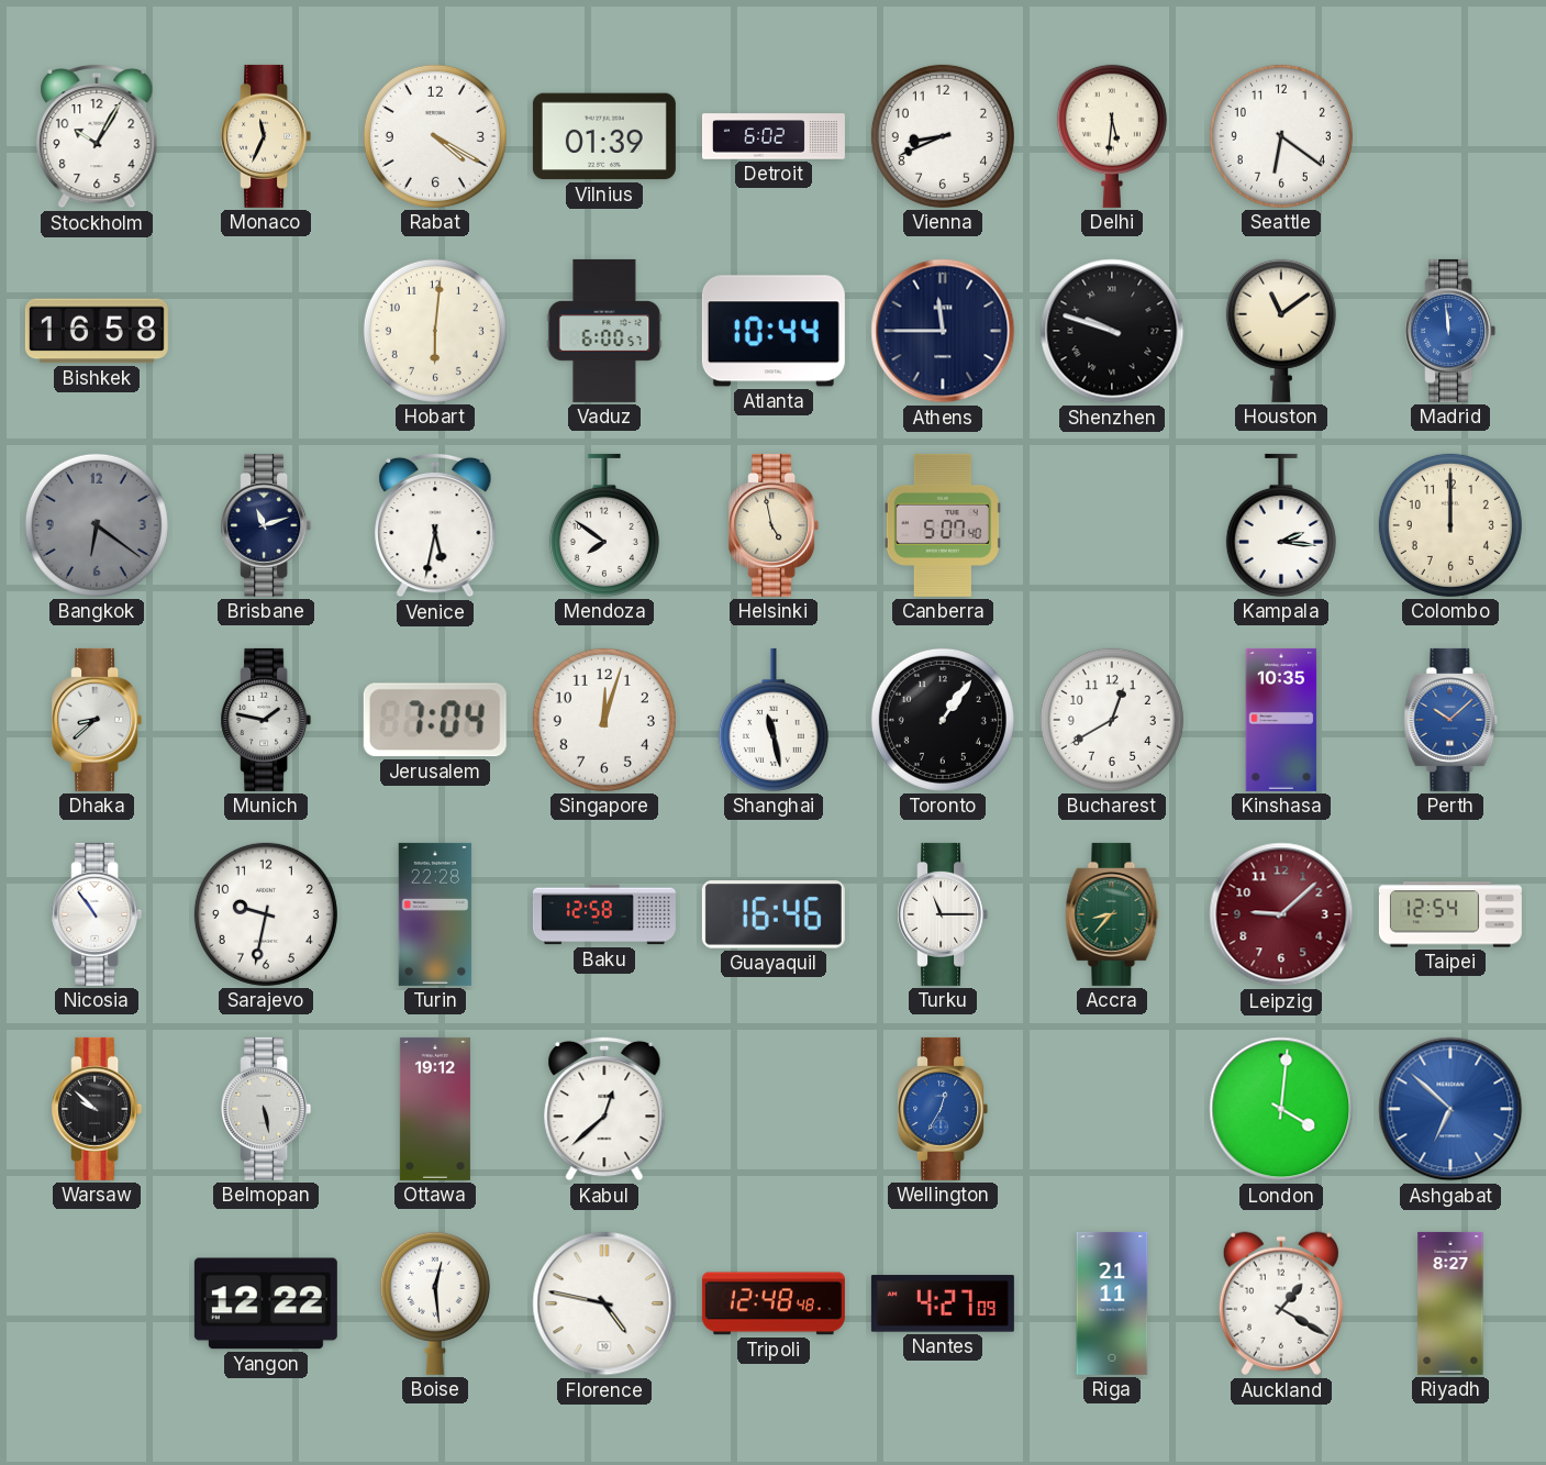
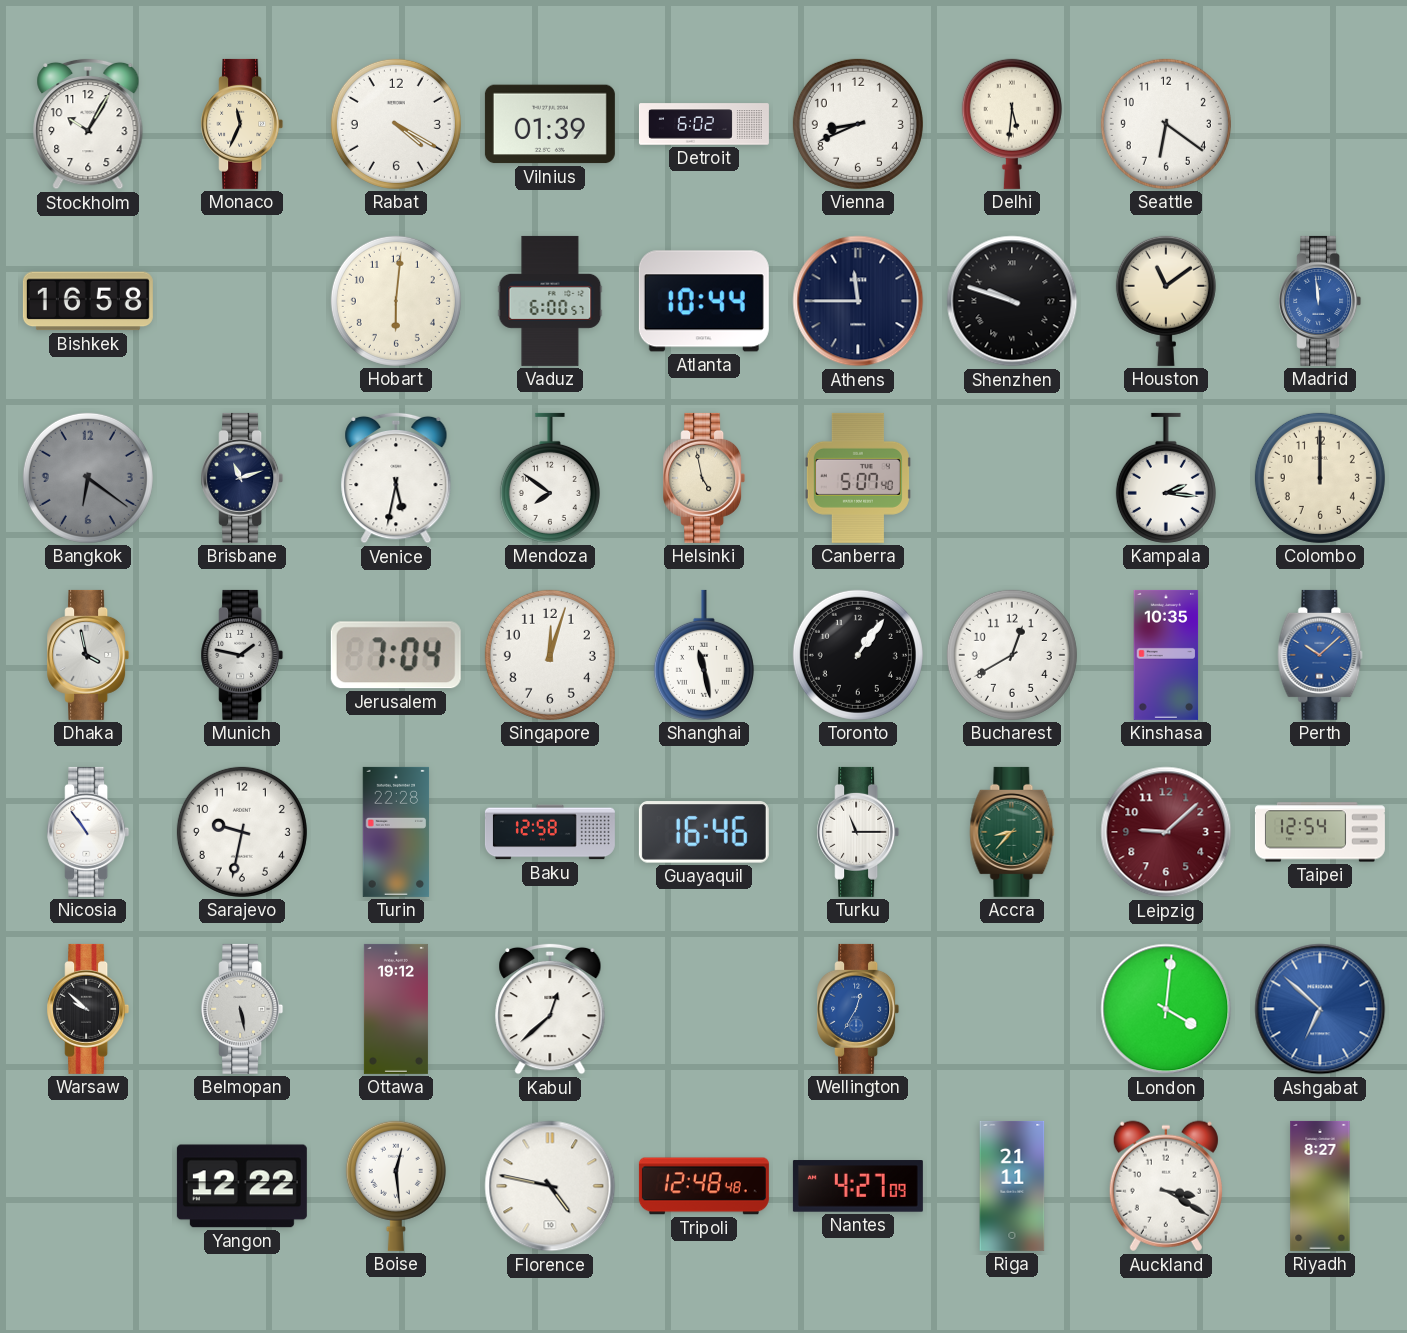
Dhaka: 8:38 -> 3:58
Auckland: 1:20 -> 3:20
